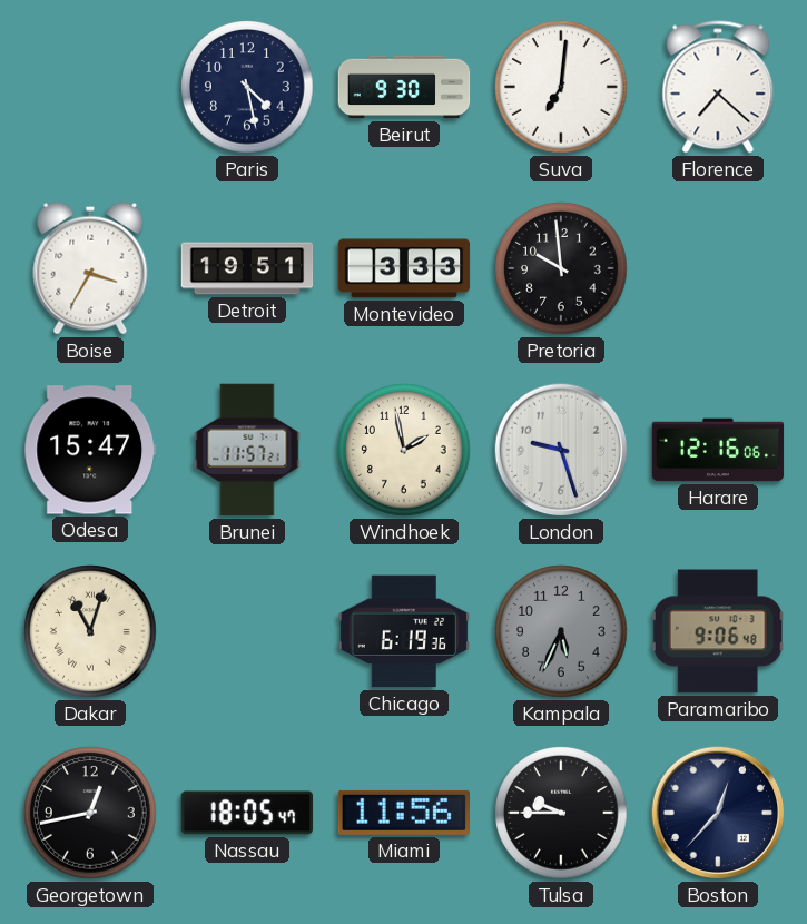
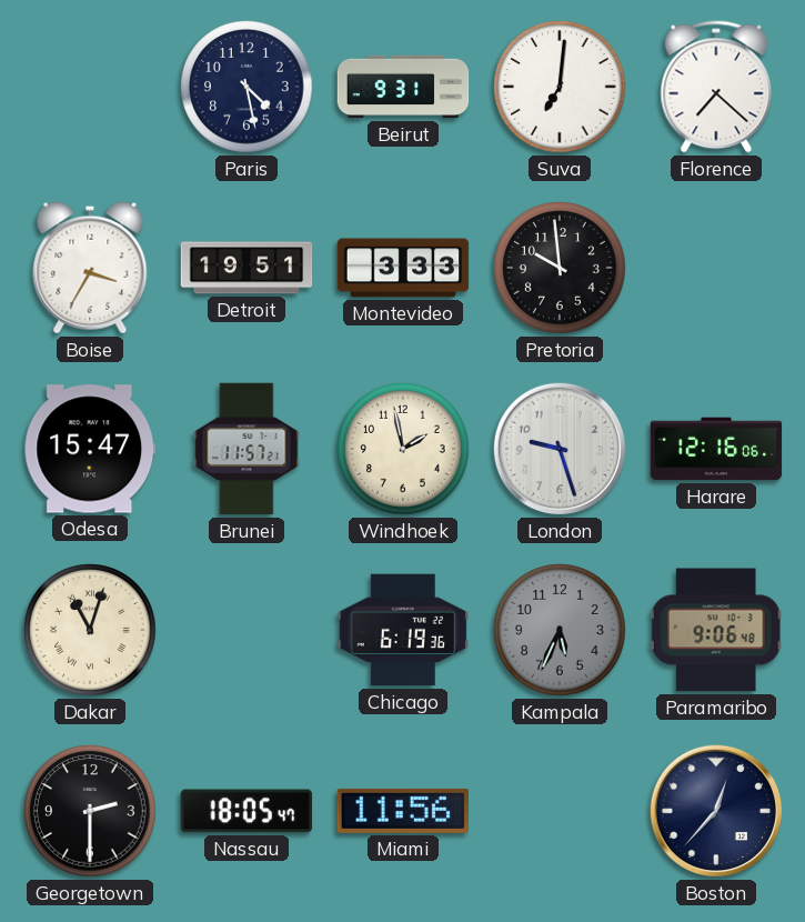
Beirut: 9:30 -> 9:31
Georgetown: 12:43 -> 2:30
Tulsa: 9:45 -> none
